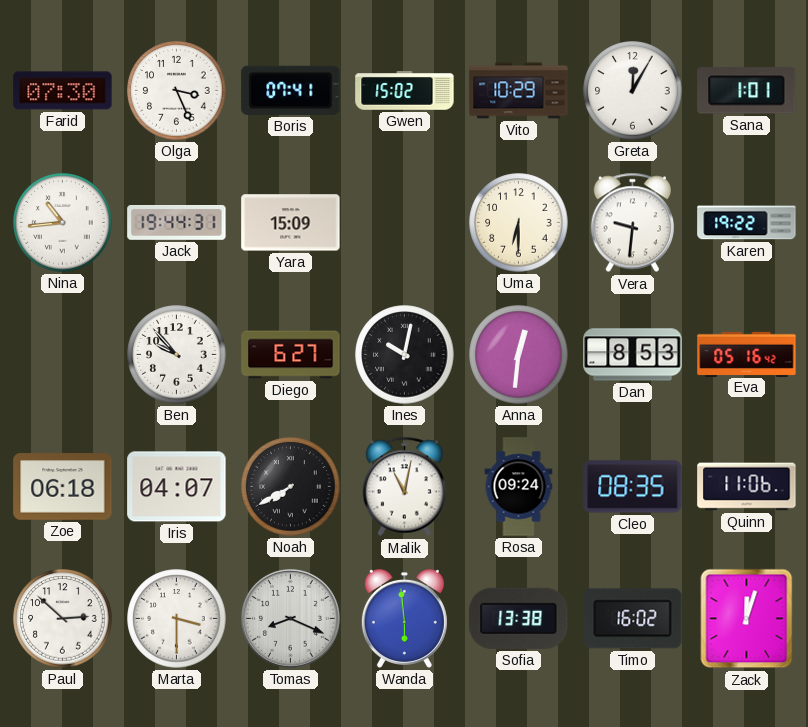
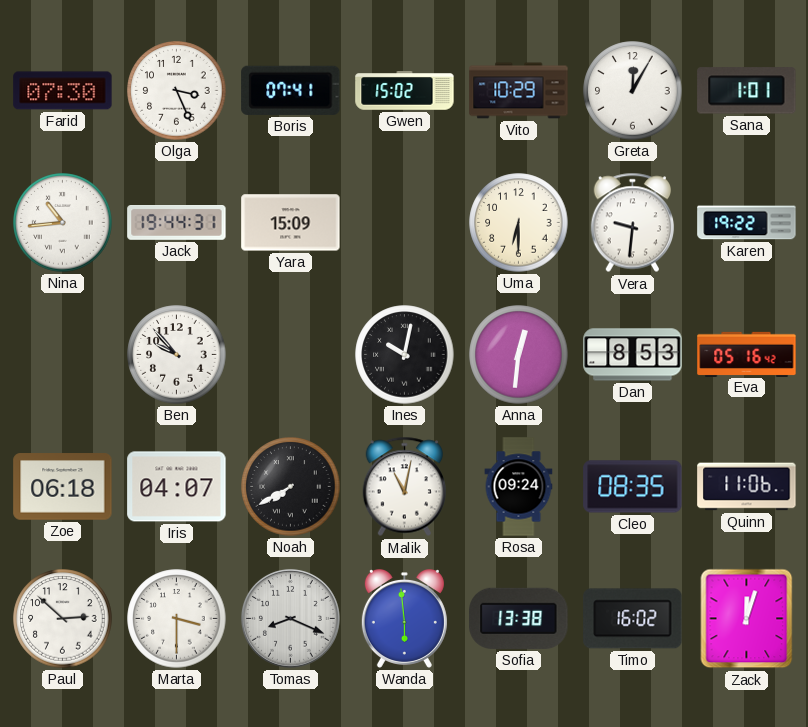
Diego: 6:27 -> none
